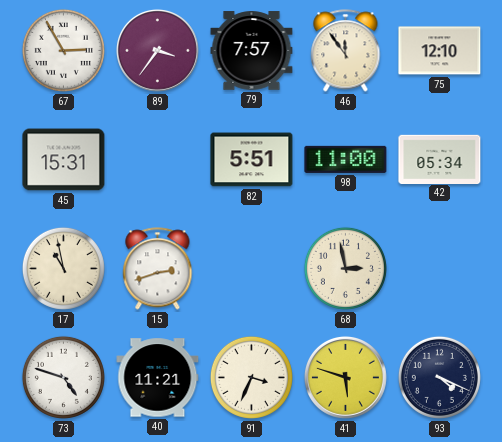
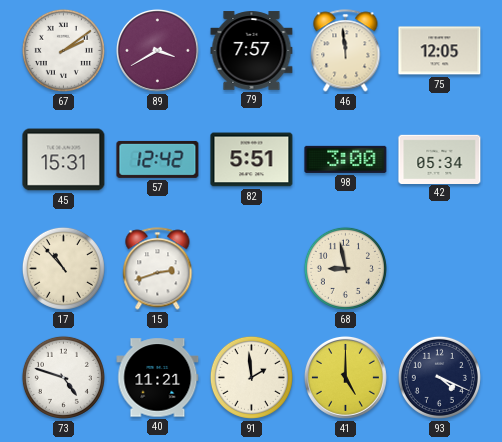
67: 2:55 -> 2:09
89: 3:36 -> 3:40
46: 11:54 -> 11:59
75: 12:10 -> 12:05
57: none -> 12:42
98: 11:00 -> 3:00
17: 10:58 -> 10:53
68: 2:58 -> 8:58
91: 3:34 -> 1:59
41: 5:48 -> 5:00
